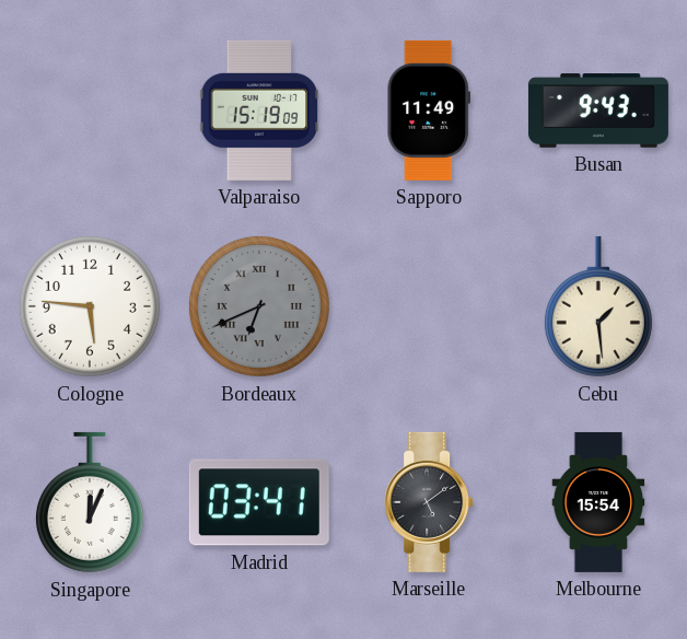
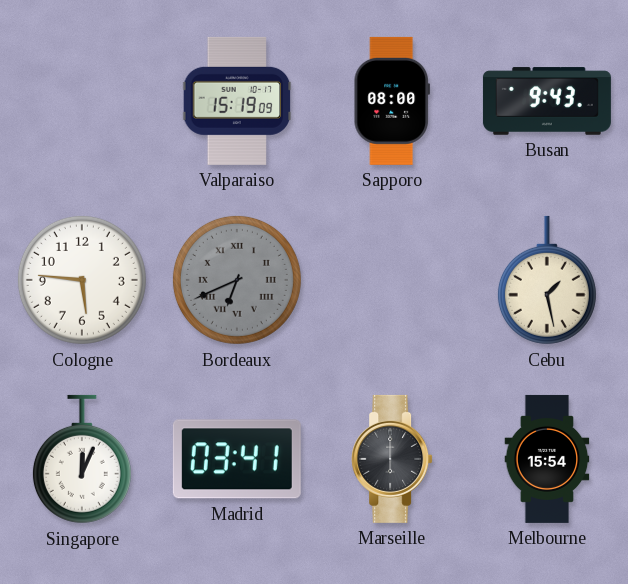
Sapporo: 11:49 -> 08:00
Cebu: 1:29 -> 1:28
Marseille: 5:09 -> 6:00
